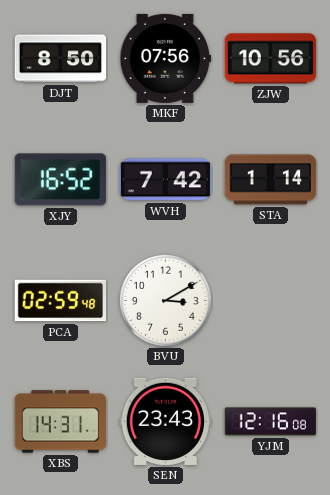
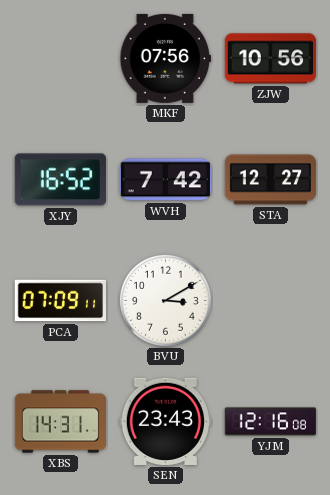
DJT: 8:50 -> none
STA: 1:14 -> 12:27
PCA: 02:59 -> 07:09
